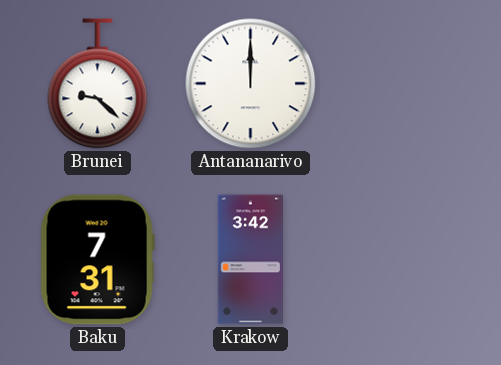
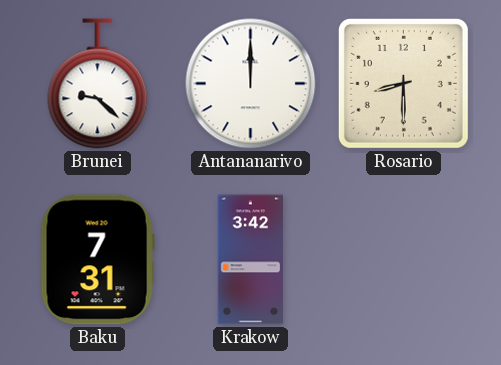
Rosario: none -> 8:30
